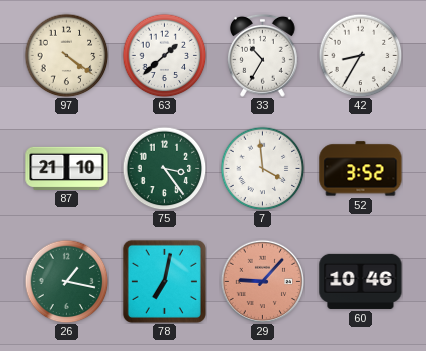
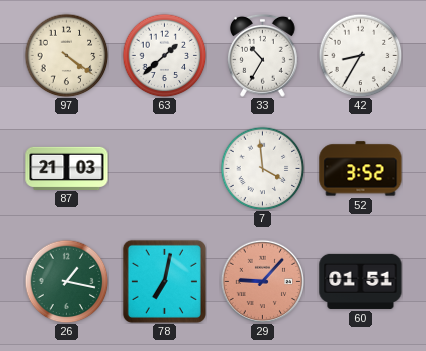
87: 21:10 -> 21:03
75: 3:24 -> none
60: 10:46 -> 01:51
